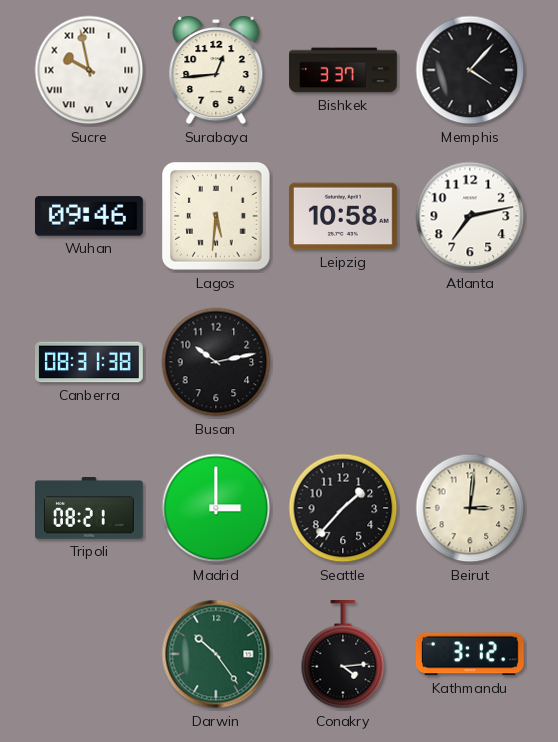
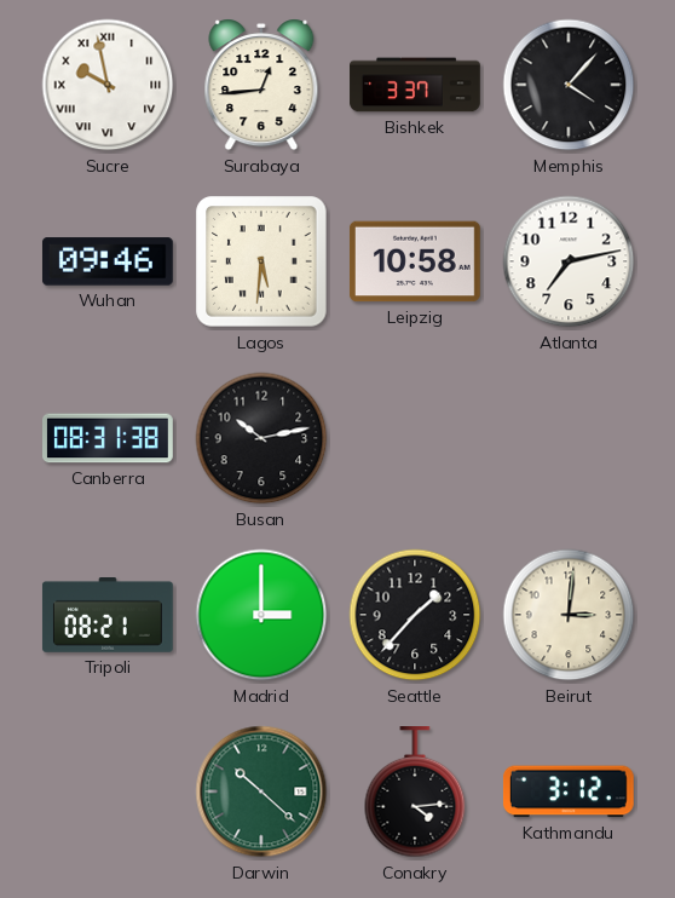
Darwin: 10:24 -> 10:22
